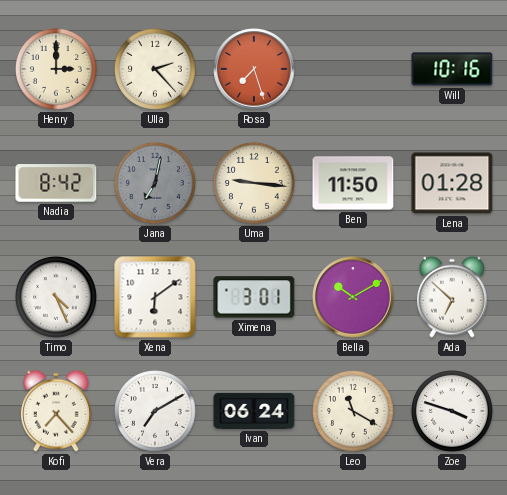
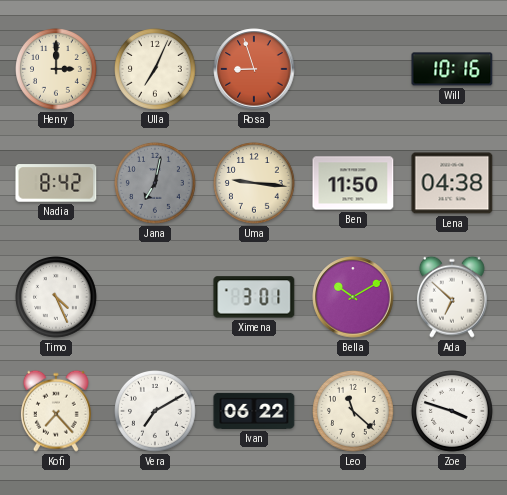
Ulla: 2:23 -> 7:04
Rosa: 7:27 -> 8:57
Lena: 01:28 -> 04:38
Xena: 6:09 -> none
Ivan: 06:24 -> 06:22
Leo: 11:20 -> 11:22
